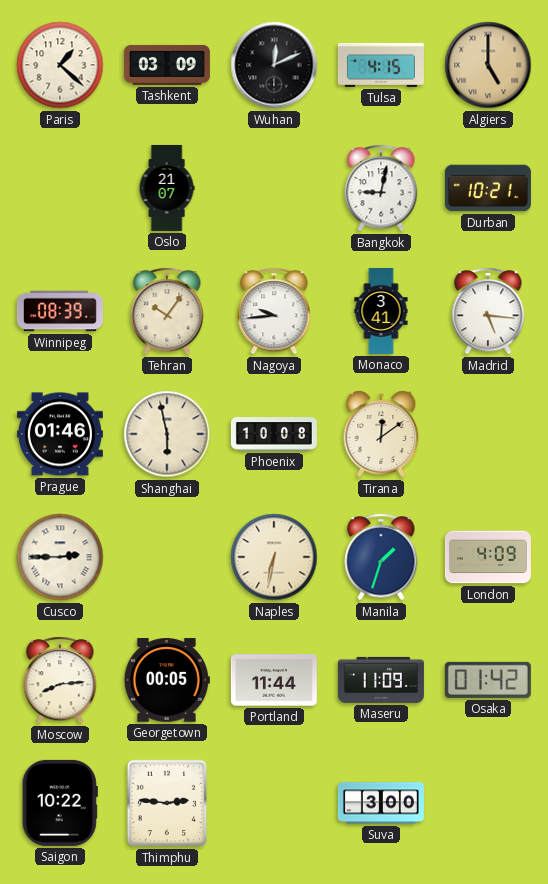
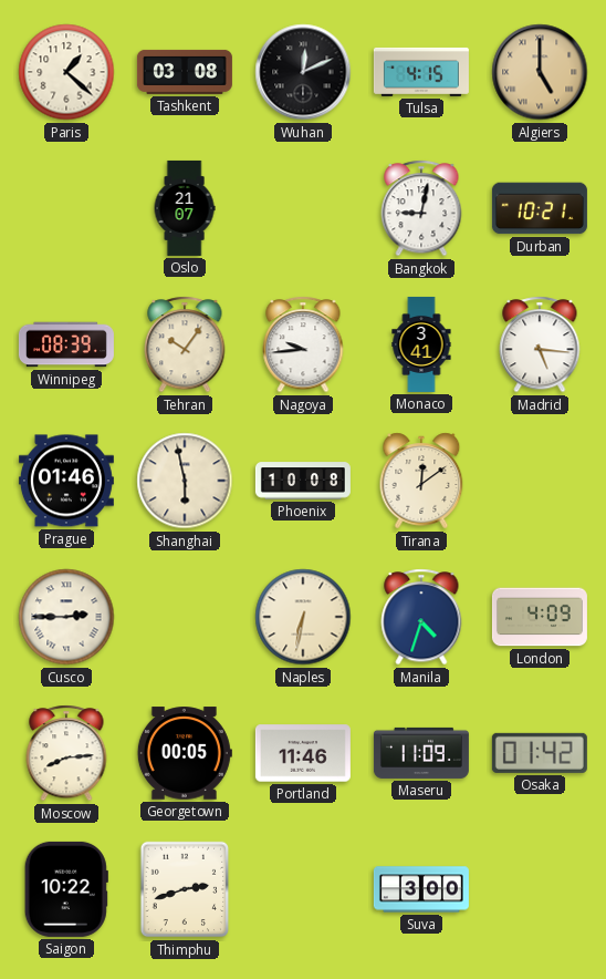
Tashkent: 03:09 -> 03:08
Manila: 1:33 -> 4:33
Portland: 11:44 -> 11:46
Thimphu: 2:46 -> 2:42
